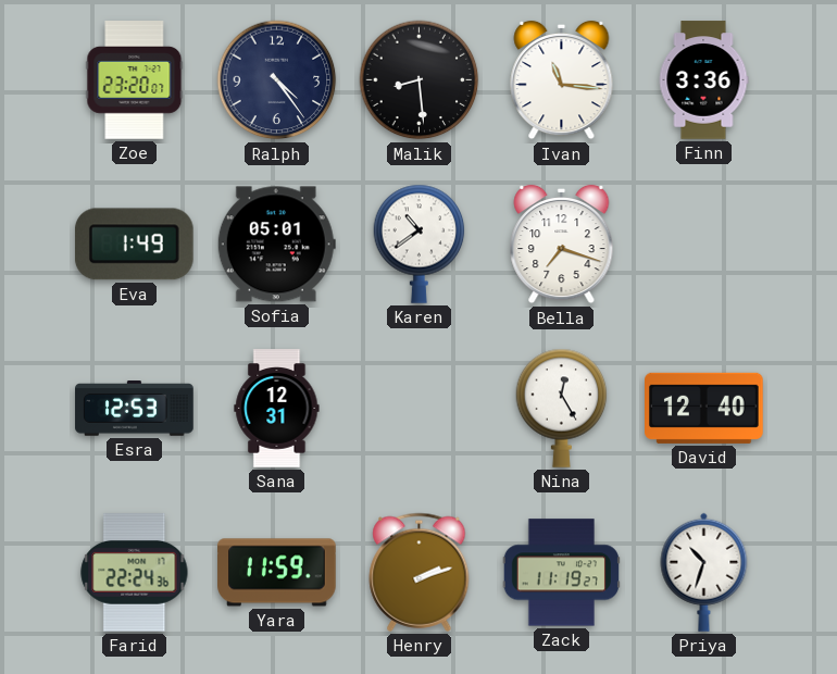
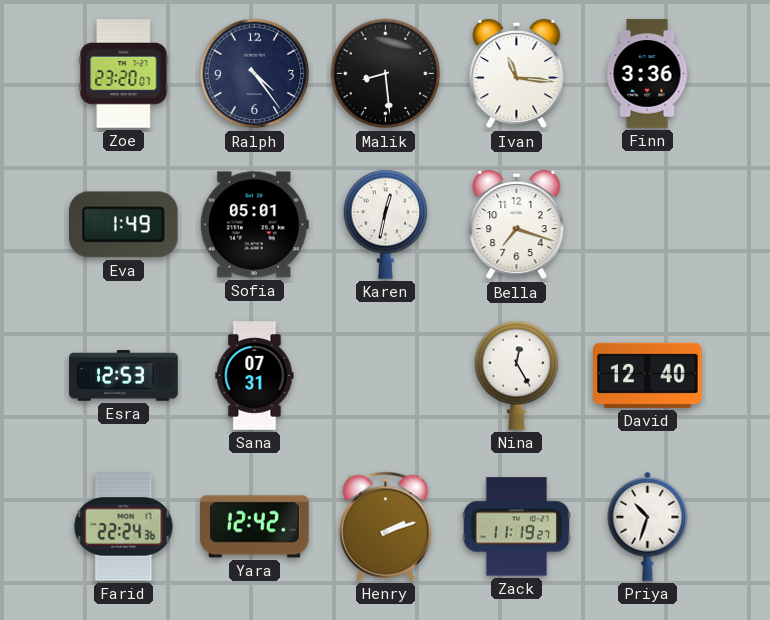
Karen: 10:39 -> 12:32
Sana: 12:31 -> 07:31
Yara: 11:59 -> 12:42
